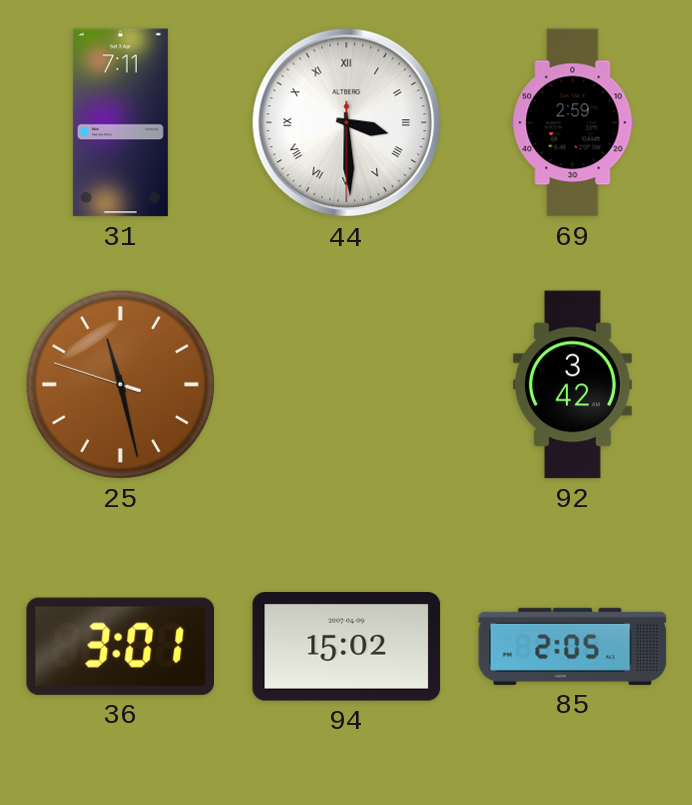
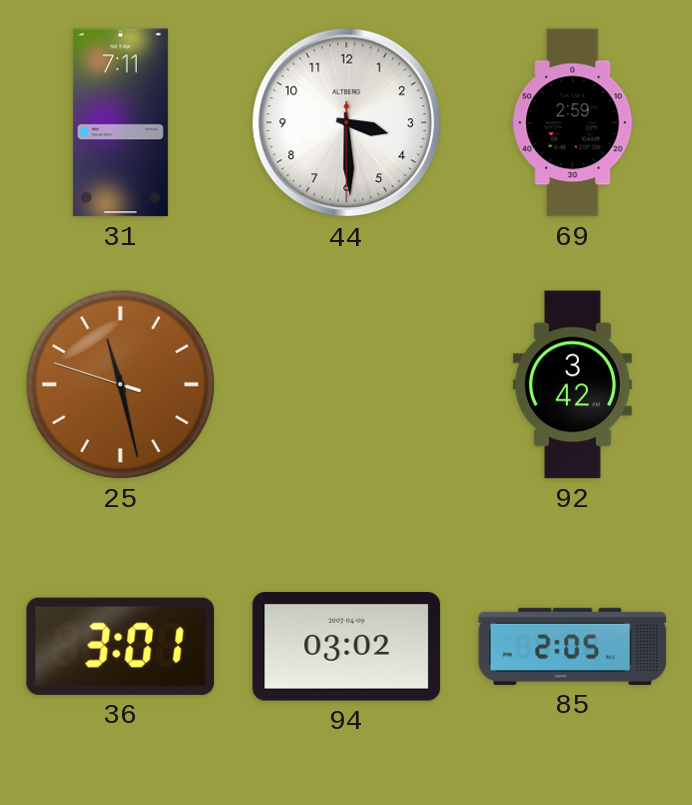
44 numerals: Roman -> Arabic
94: 15:02 -> 03:02
